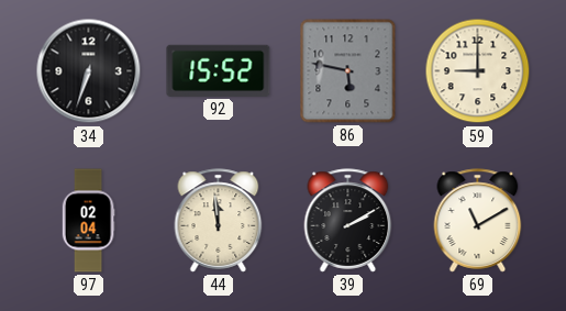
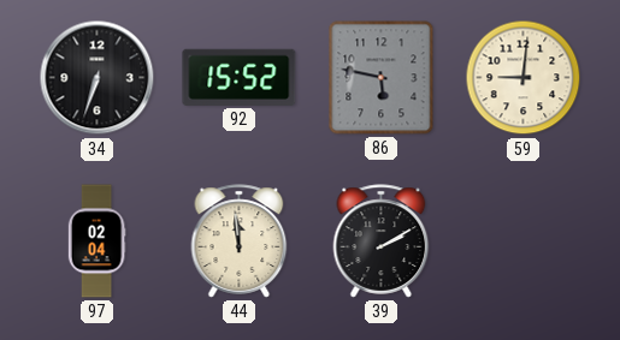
59: 9:00 -> 9:01
69: 11:10 -> none
